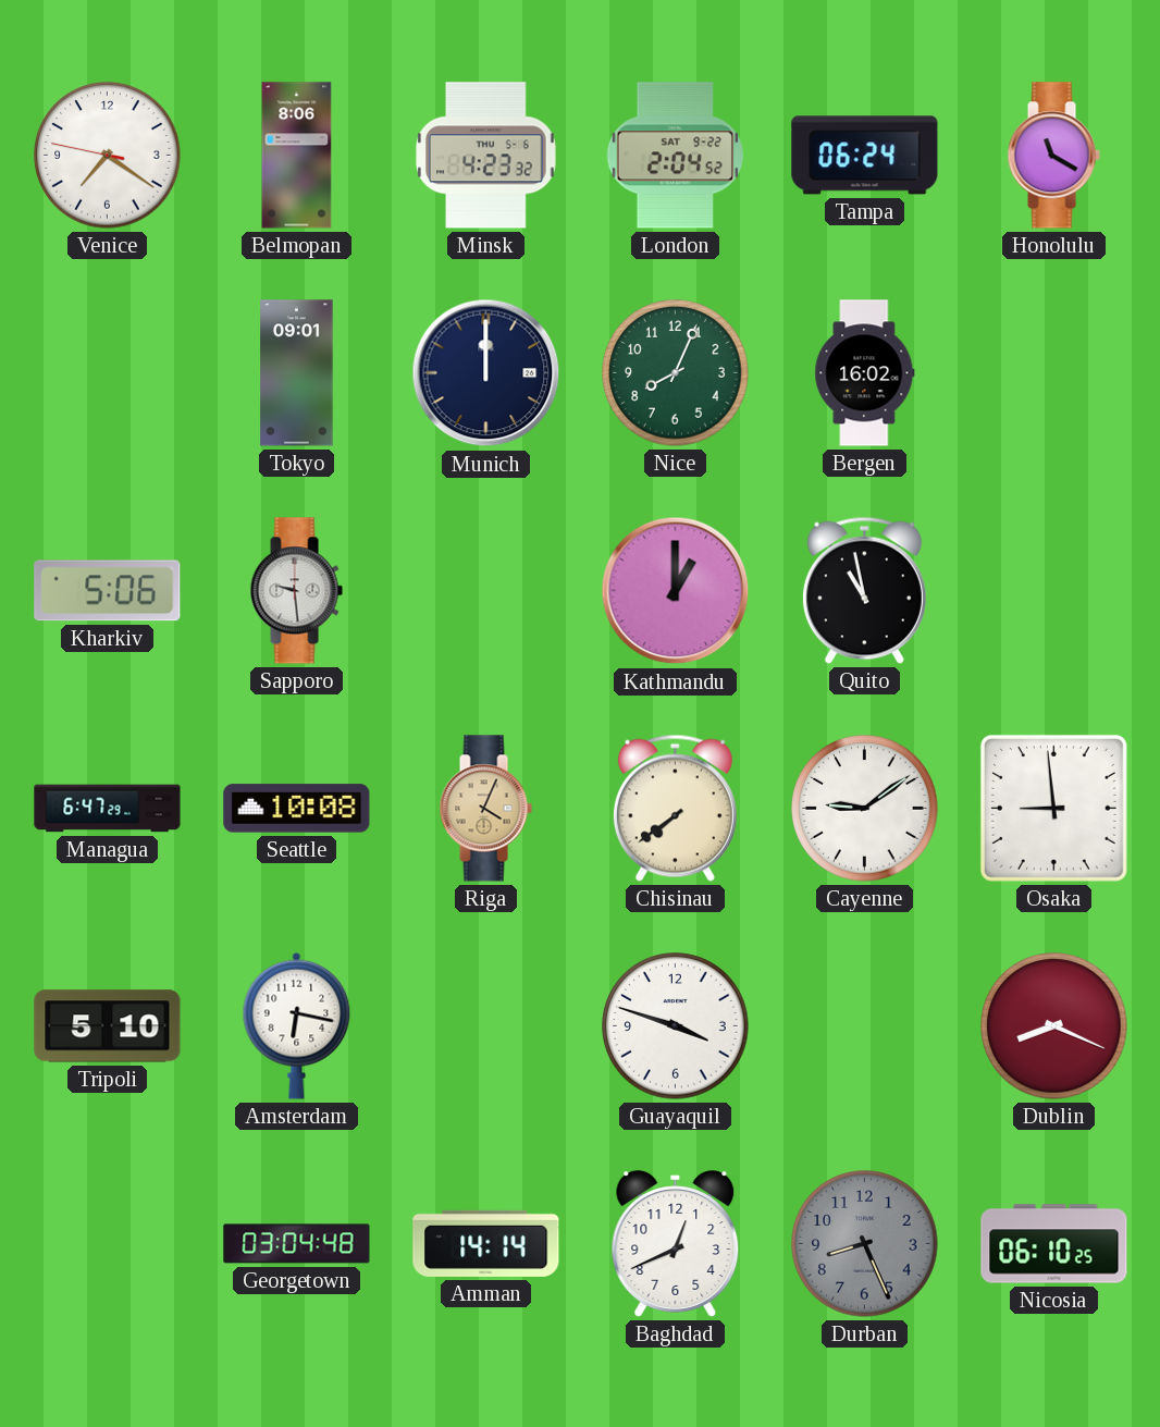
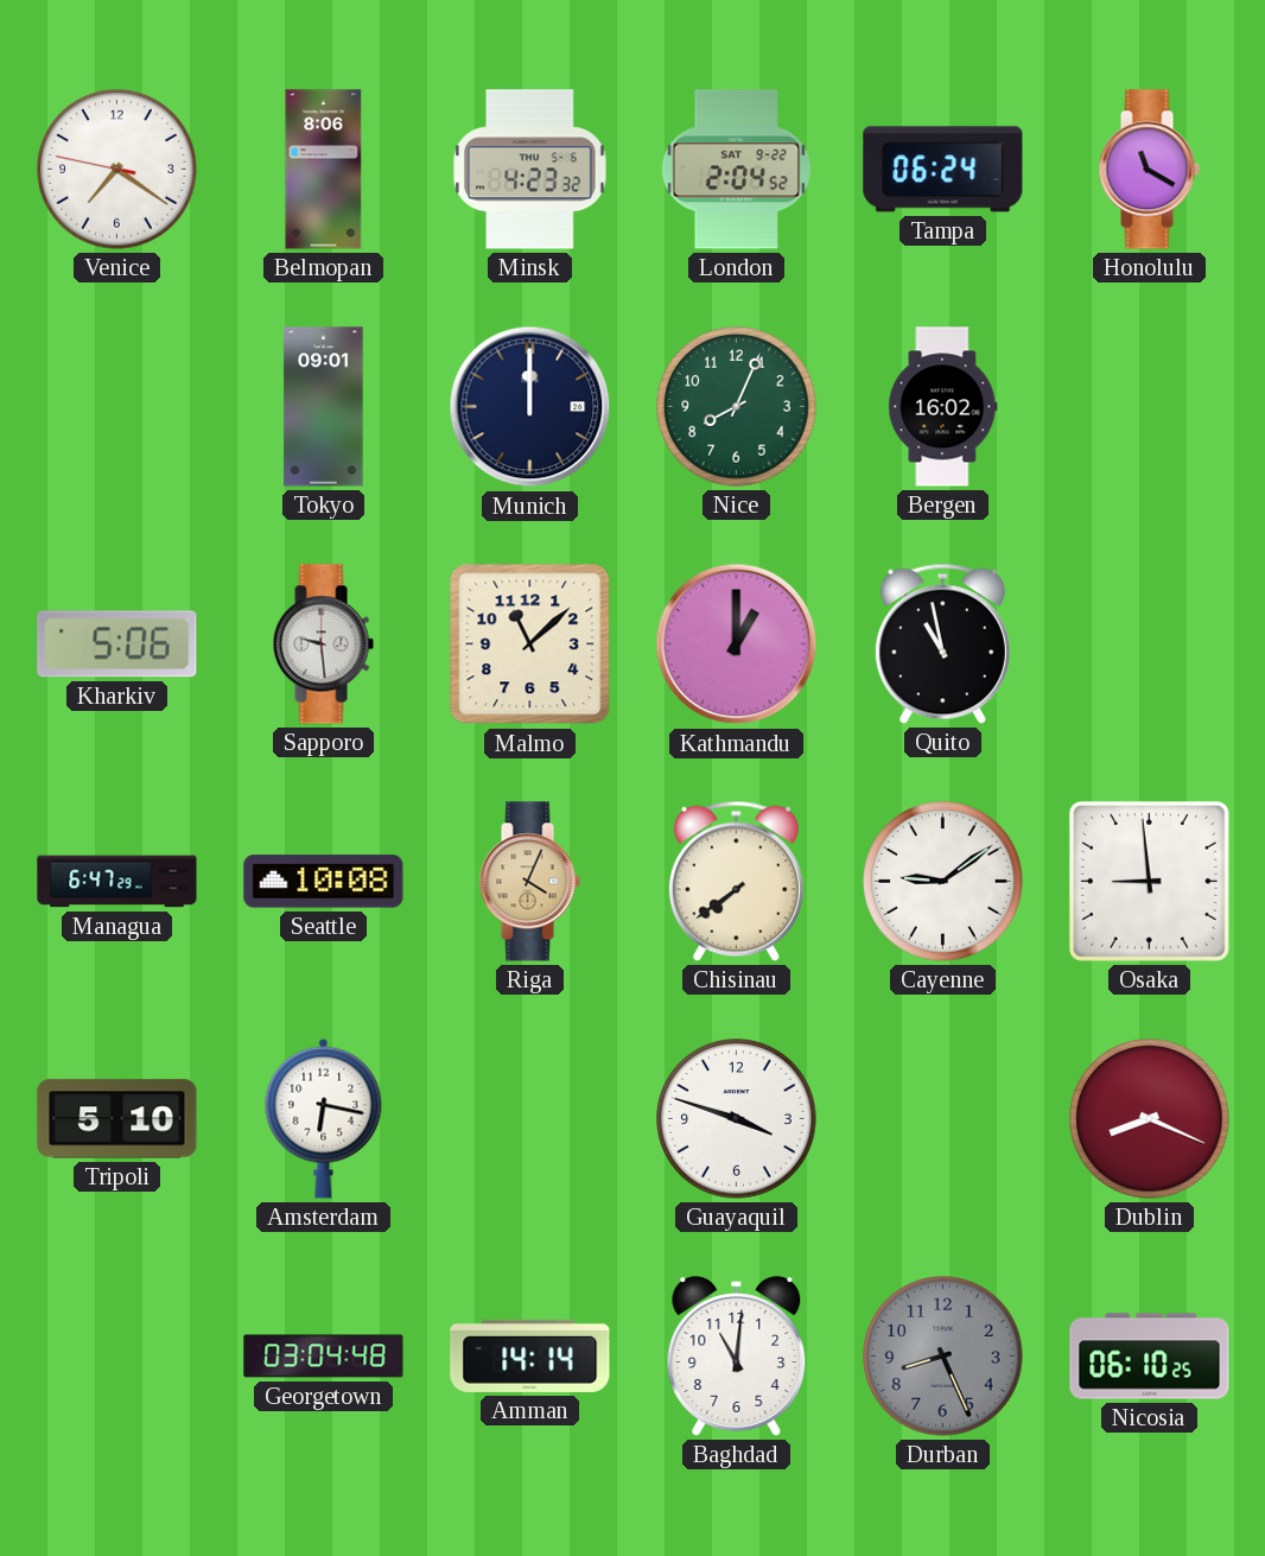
Malmo: none -> 11:08
Baghdad: 12:41 -> 11:01
